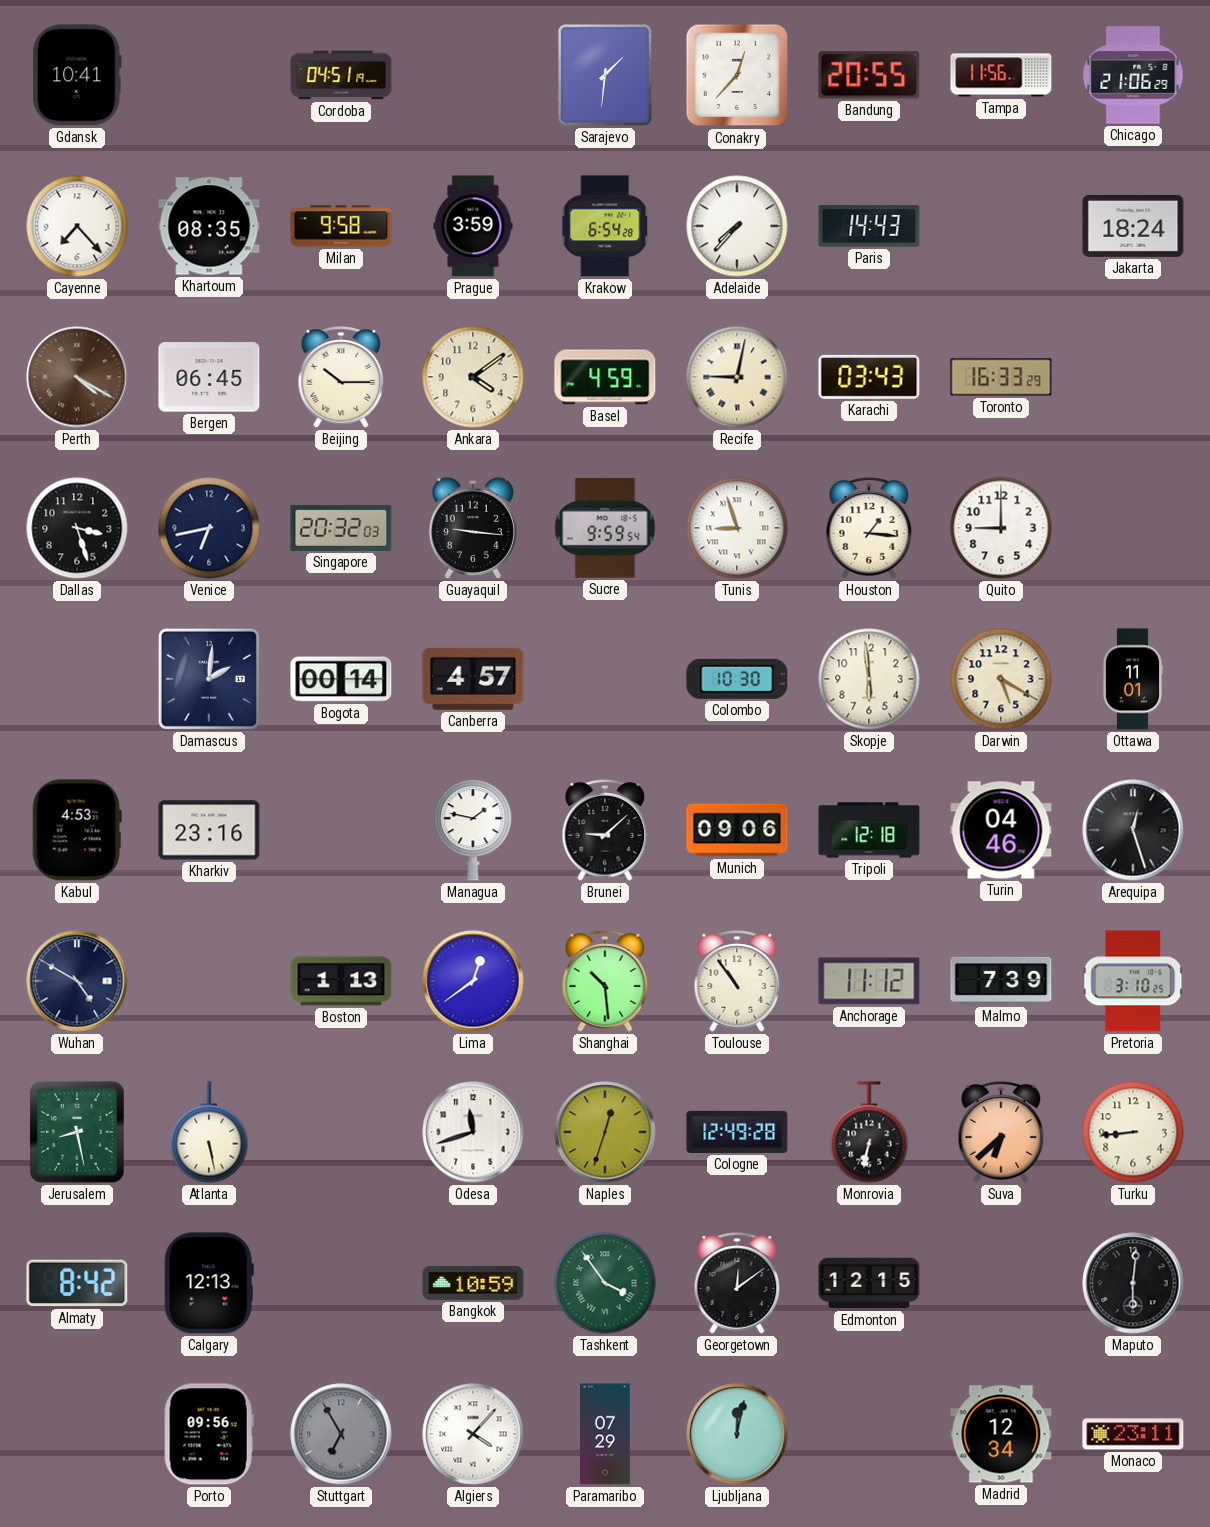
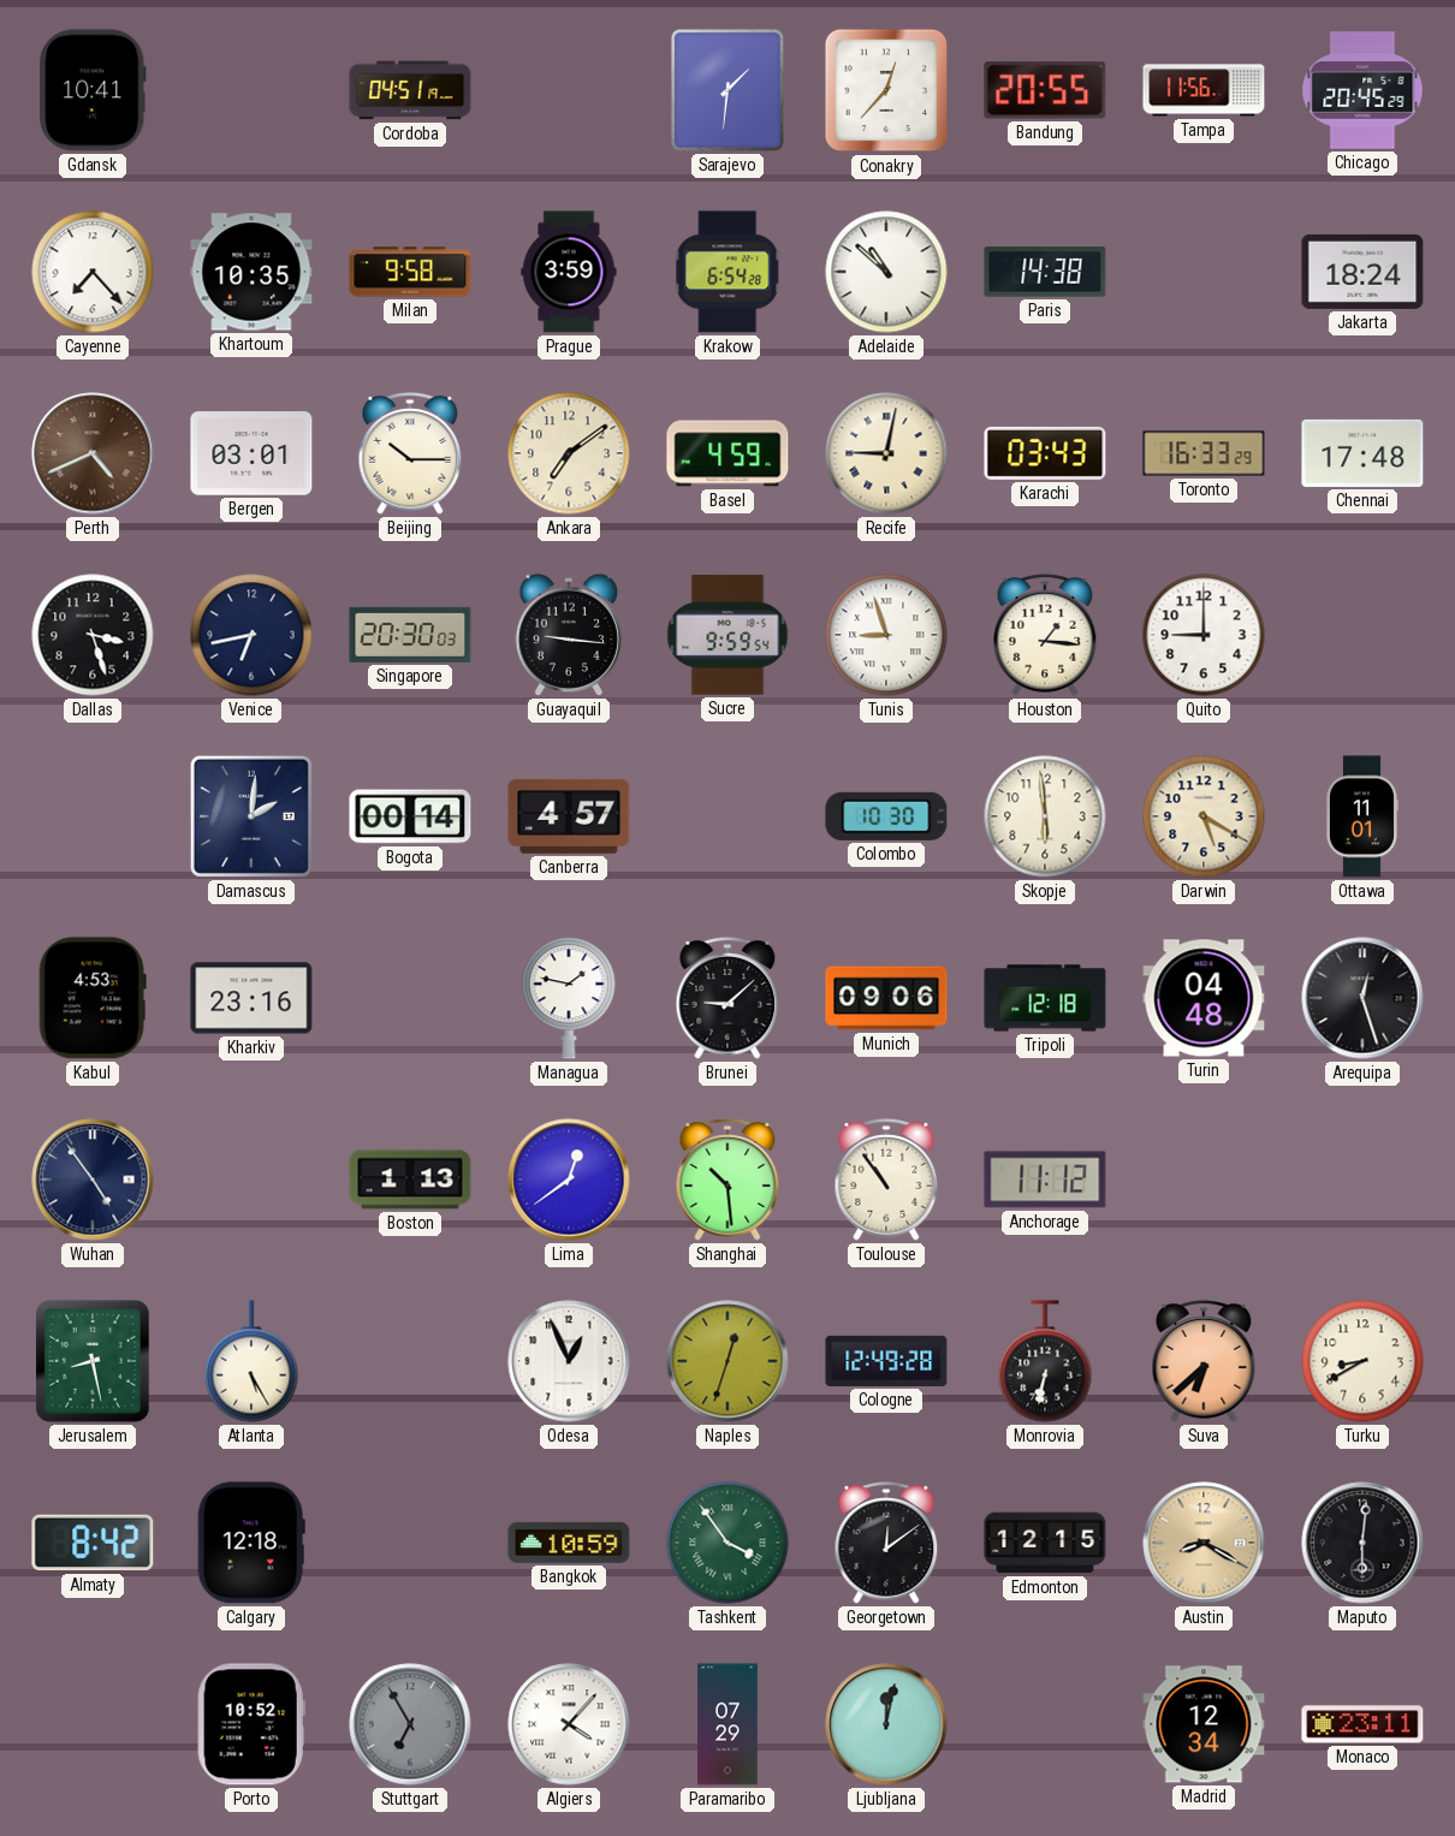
Chicago: 21:06 -> 20:45
Khartoum: 08:35 -> 10:35
Adelaide: 7:37 -> 10:52
Paris: 14:43 -> 14:38
Perth: 4:20 -> 4:41
Bergen: 06:45 -> 03:01
Ankara: 4:09 -> 7:09
Chennai: none -> 17:48
Singapore: 20:32 -> 20:30
Turin: 04:46 -> 04:48
Wuhan: 4:50 -> 4:54
Malmo: 7:39 -> none
Pretoria: 3:10 -> none
Atlanta: 5:28 -> 5:25
Odesa: 11:42 -> 12:56
Turku: 8:44 -> 8:40
Calgary: 12:13 -> 12:18
Austin: none -> 8:20
Porto: 09:56 -> 10:52
